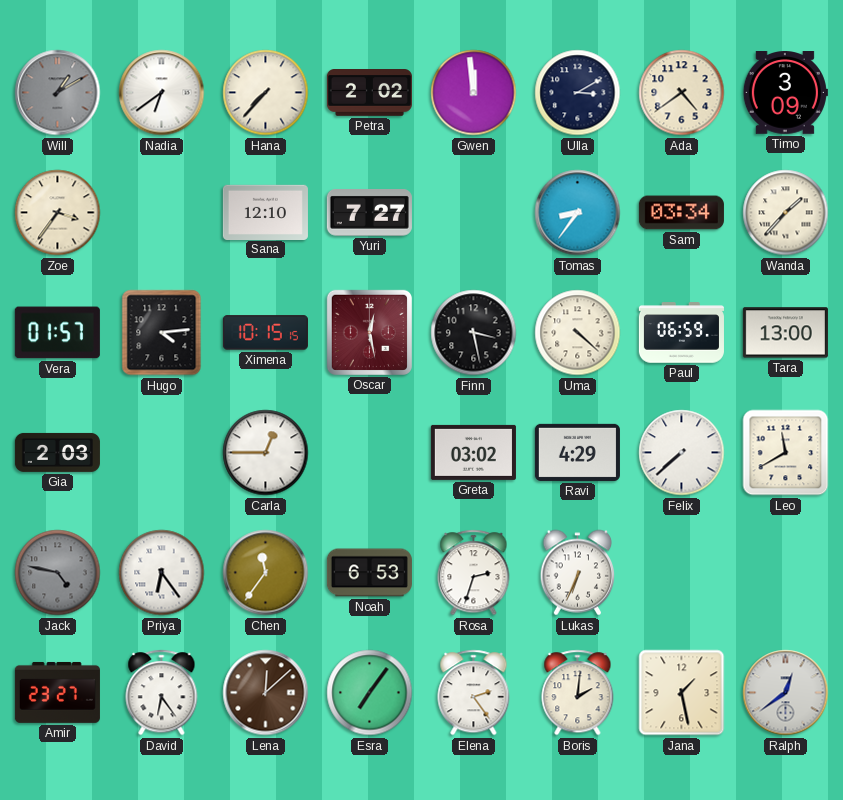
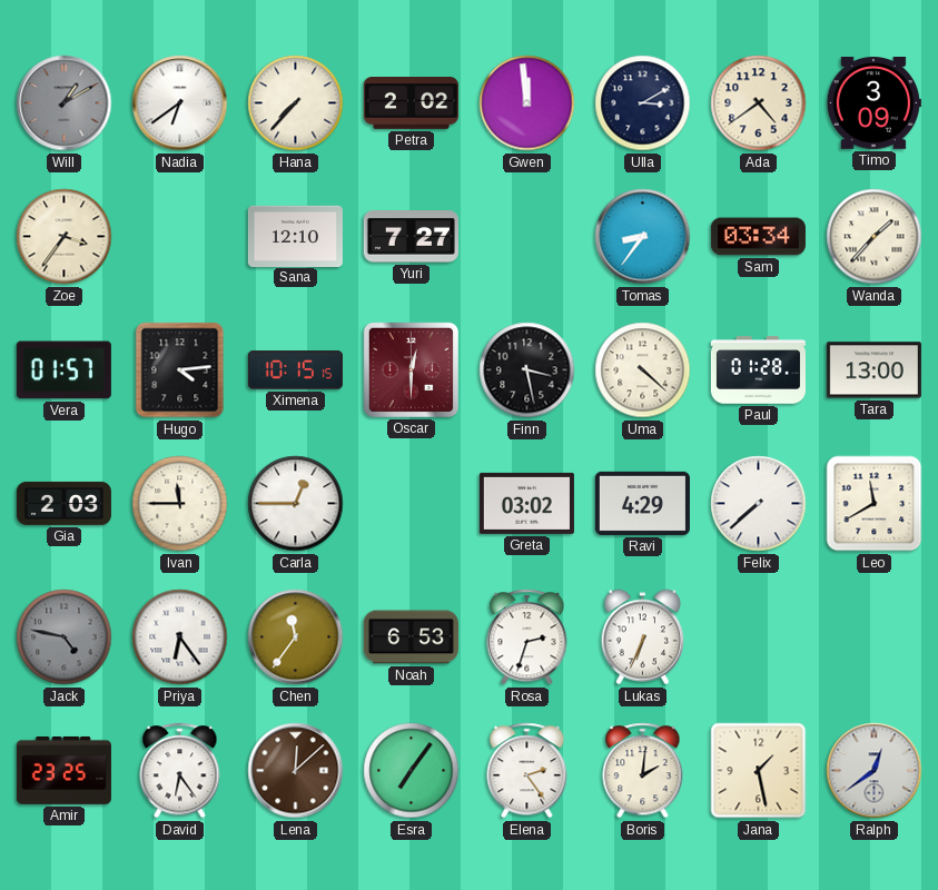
Oscar: 12:28 -> 12:30
Paul: 06:59 -> 01:28
Ivan: none -> 11:45
Amir: 23:27 -> 23:25
